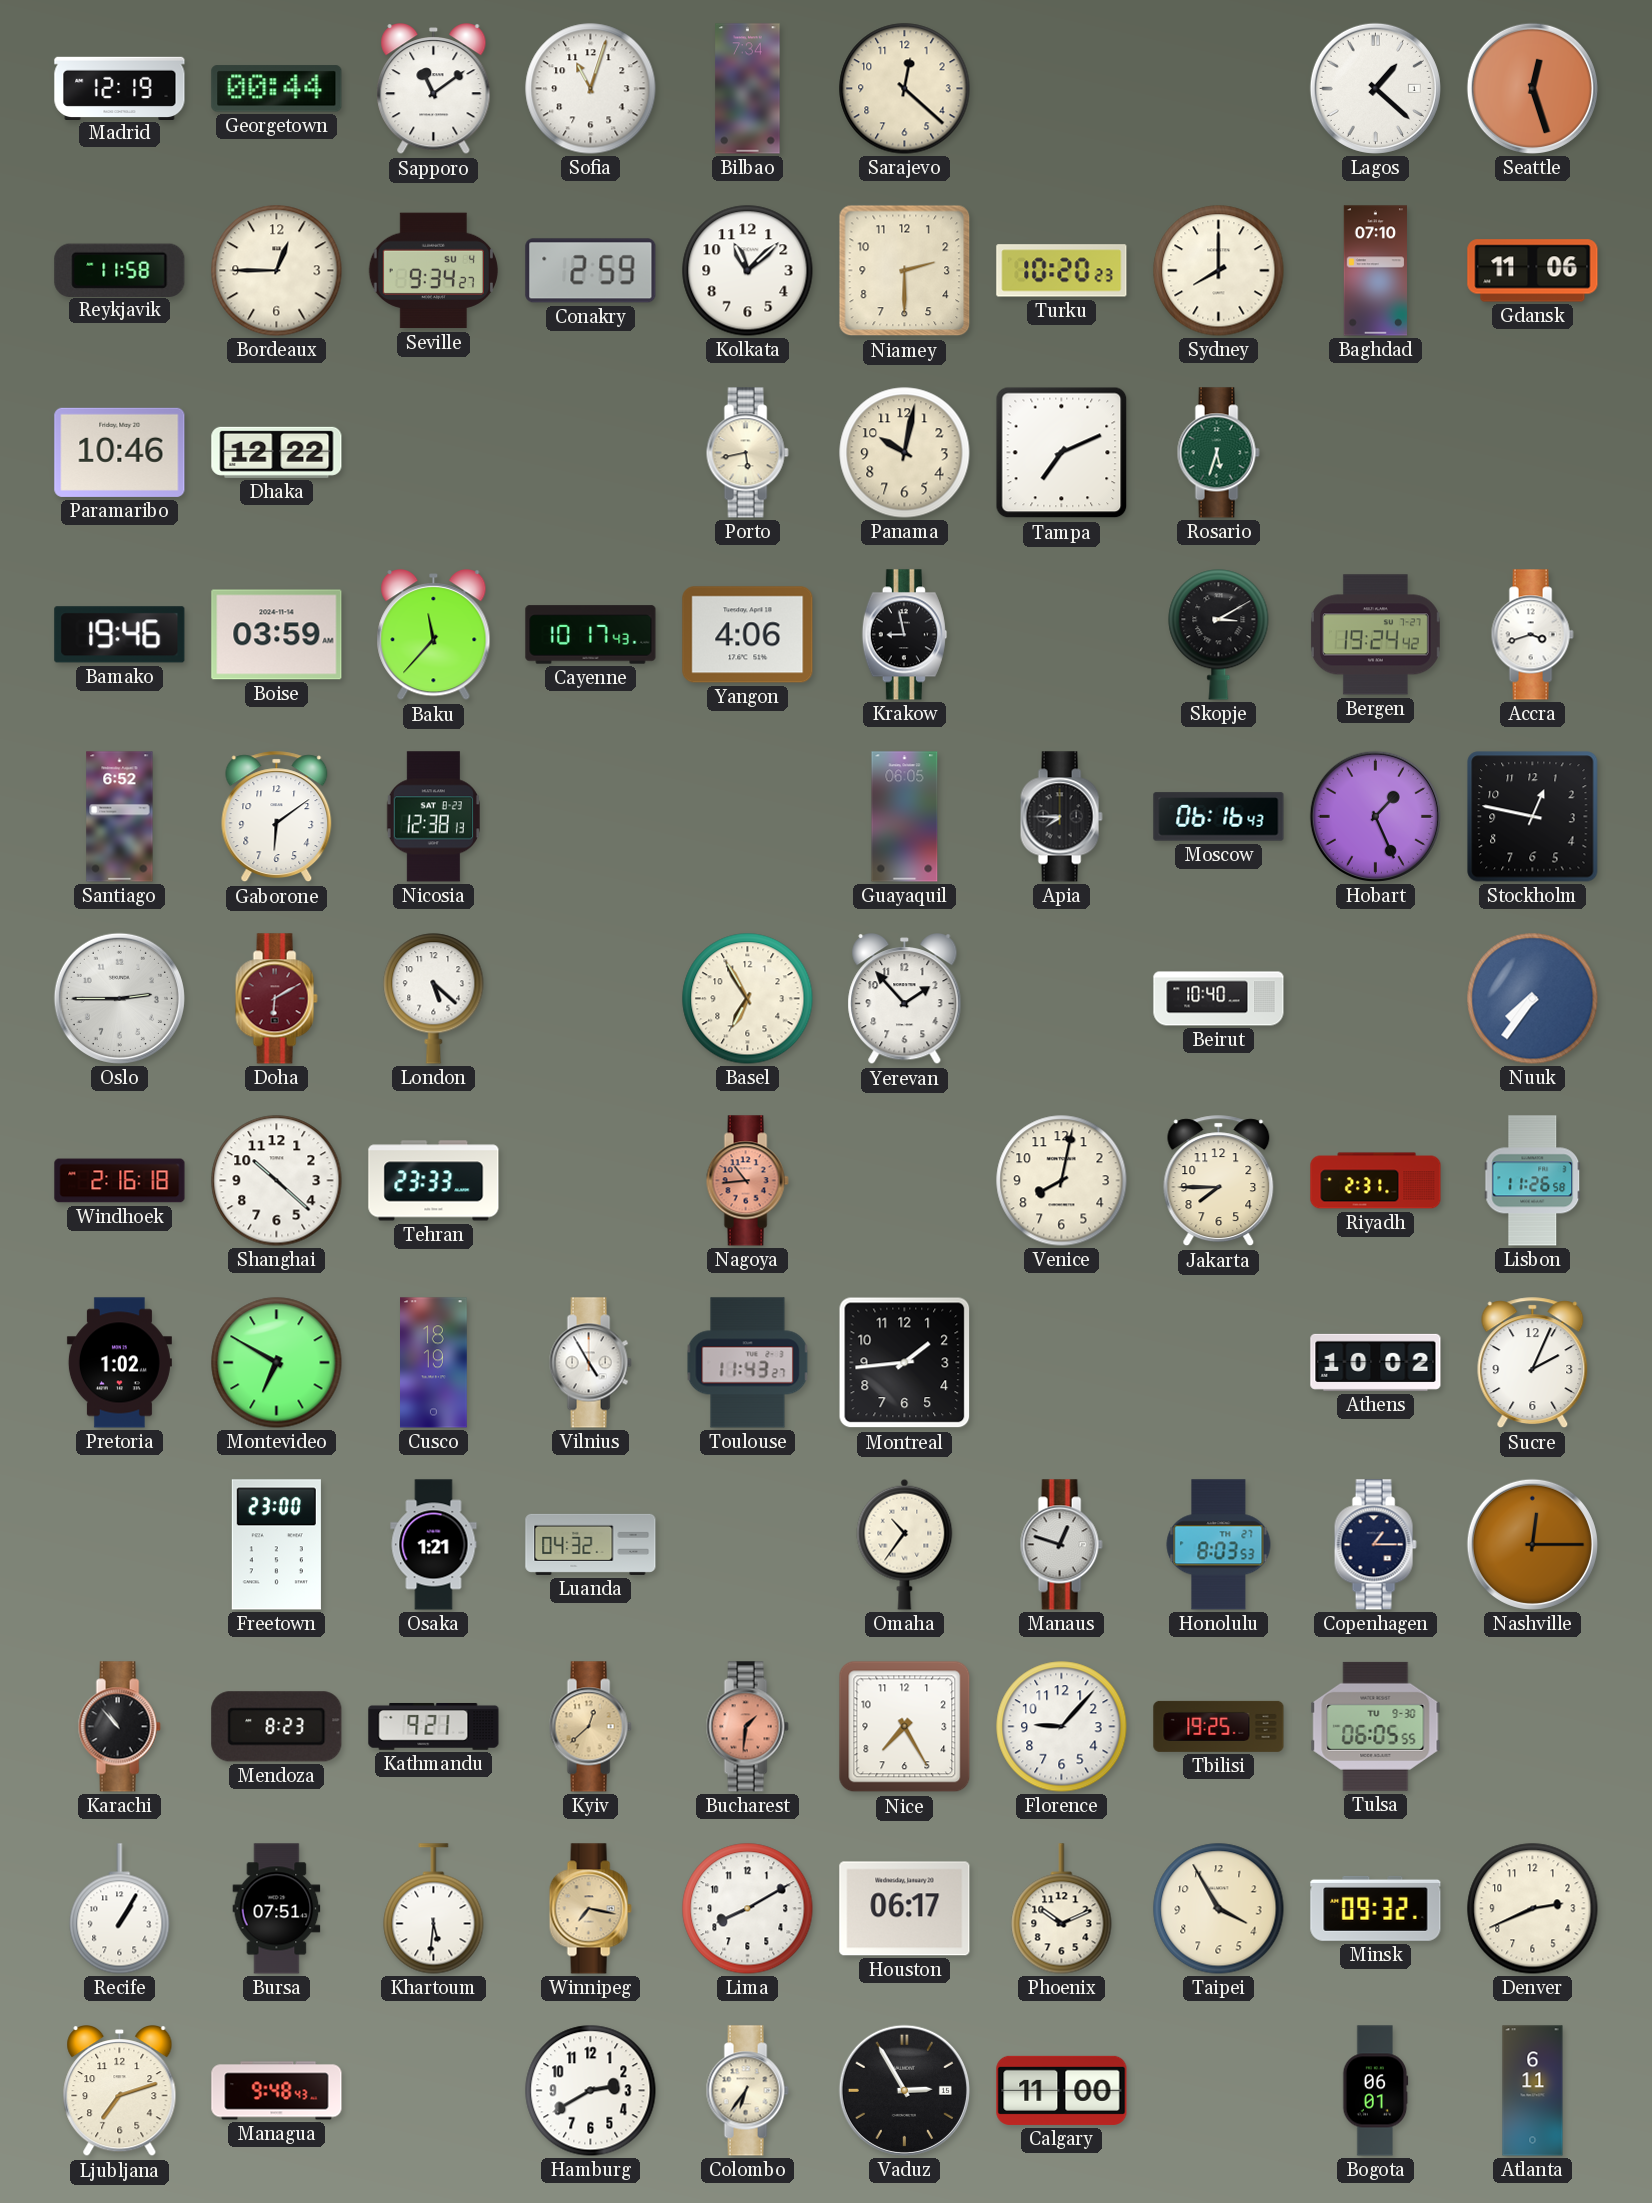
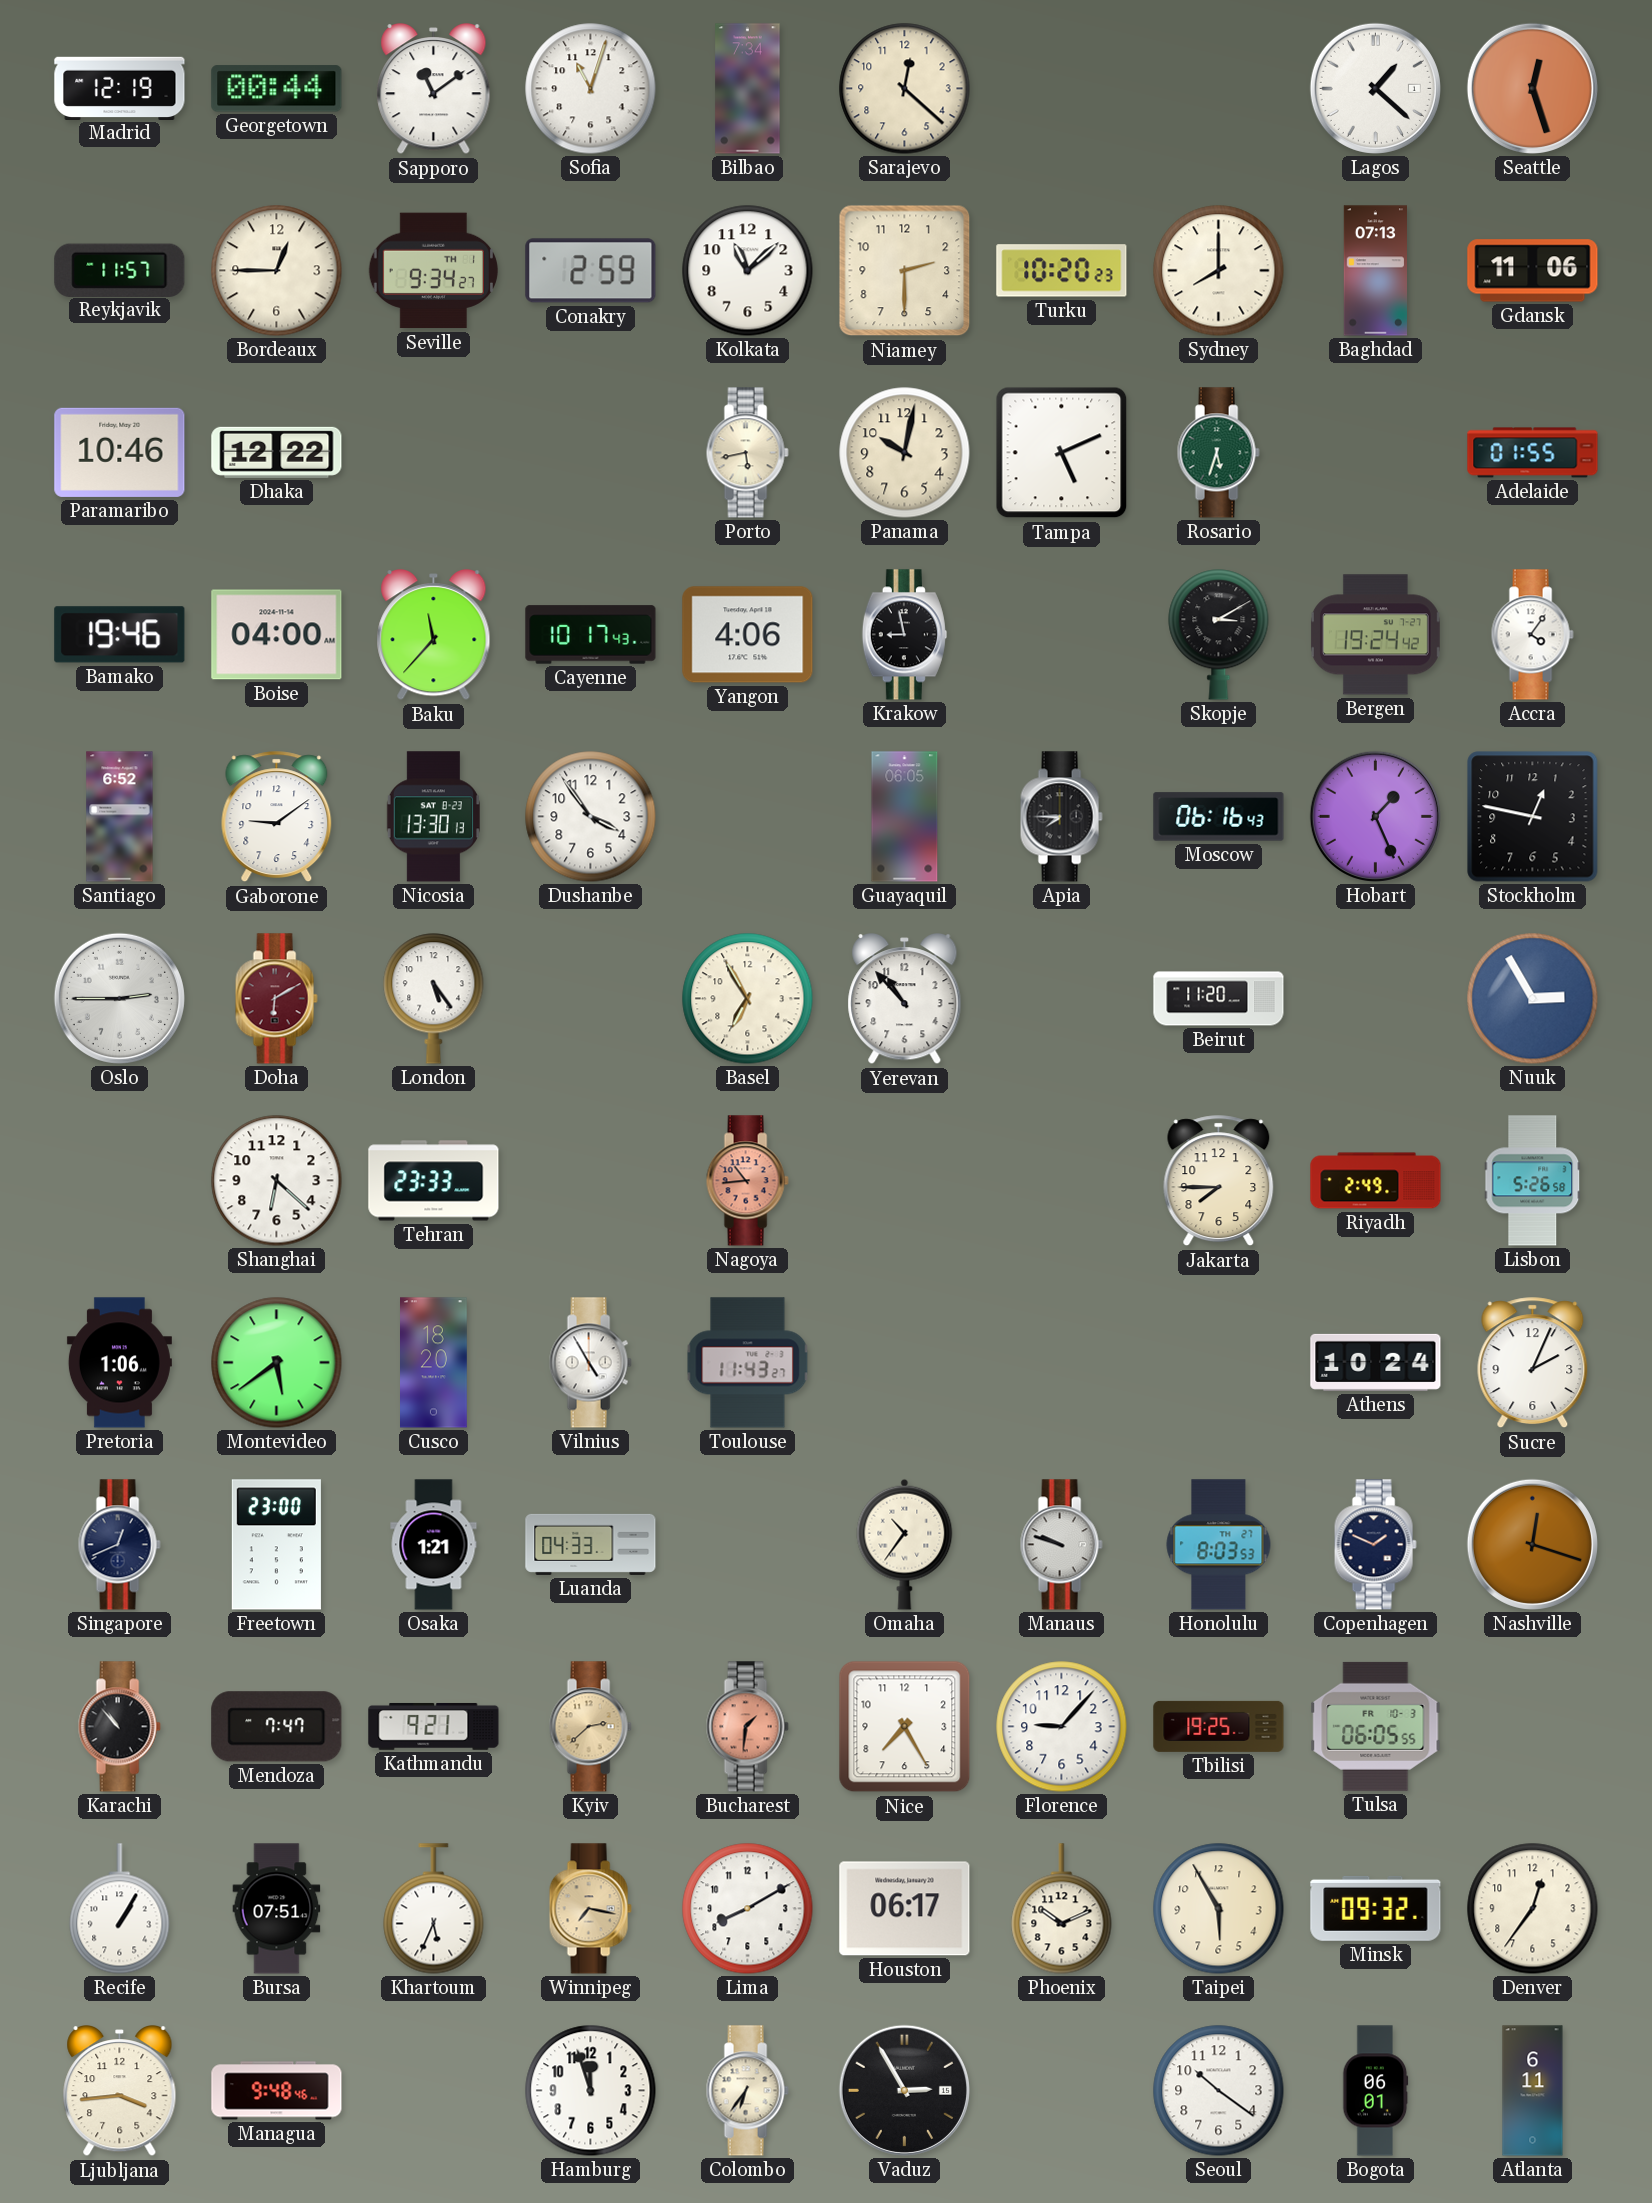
Reykjavik: 11:58 -> 11:57
Seville date: SU 4 -> TH 1
Baghdad: 07:10 -> 07:13
Tampa: 7:11 -> 5:11
Adelaide: none -> 01:55
Boise: 03:59 -> 04:00
Accra: 3:42 -> 4:06
Gaborone: 6:09 -> 9:09
Nicosia: 12:38 -> 13:30
Dushanbe: none -> 3:54
London: 5:22 -> 5:24
Yerevan: 1:53 -> 10:53
Beirut: 10:40 -> 11:20
Nuuk: 7:36 -> 2:55
Windhoek: 2:16 -> none
Shanghai: 10:22 -> 6:22
Venice: 8:02 -> none
Riyadh: 2:31 -> 2:49
Lisbon: 11:26 -> 5:26
Pretoria: 1:02 -> 1:06
Montevideo: 6:50 -> 5:39
Cusco: 18:19 -> 18:20
Montreal: 1:44 -> none
Athens: 10:02 -> 10:24
Singapore: none -> 12:41
Luanda: 04:32 -> 04:33
Manaus: 12:48 -> 9:48
Copenhagen: 1:15 -> 1:49
Nashville: 12:15 -> 12:18
Mendoza: 8:23 -> 7:47
Kyiv: 12:38 -> 2:38
Tulsa date: TU 9-30 -> FR 10-3
Khartoum: 5:31 -> 5:34
Taipei: 3:55 -> 5:55
Denver: 2:41 -> 12:36
Ljubljana: 7:12 -> 3:44
Managua: 9:48:43 -> 9:48:46
Hamburg: 2:40 -> 11:57
Calgary: 11:00 -> none
Seoul: none -> 10:21
